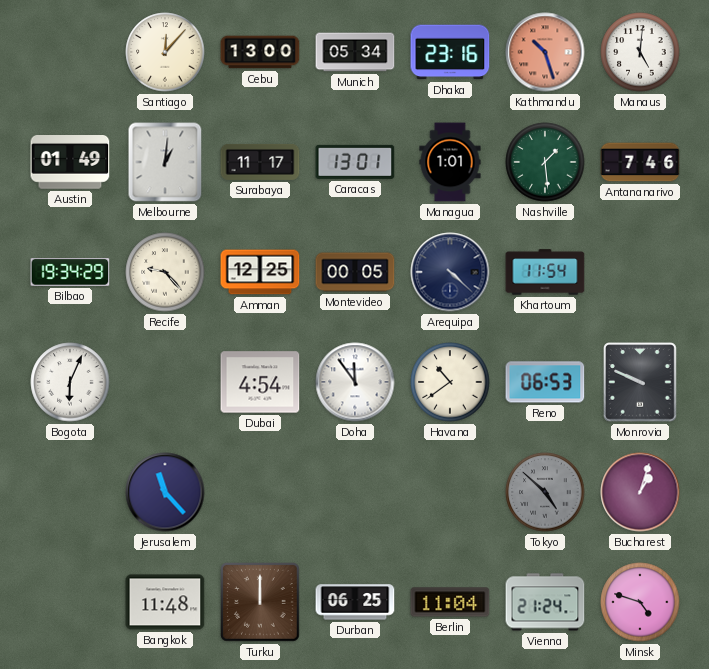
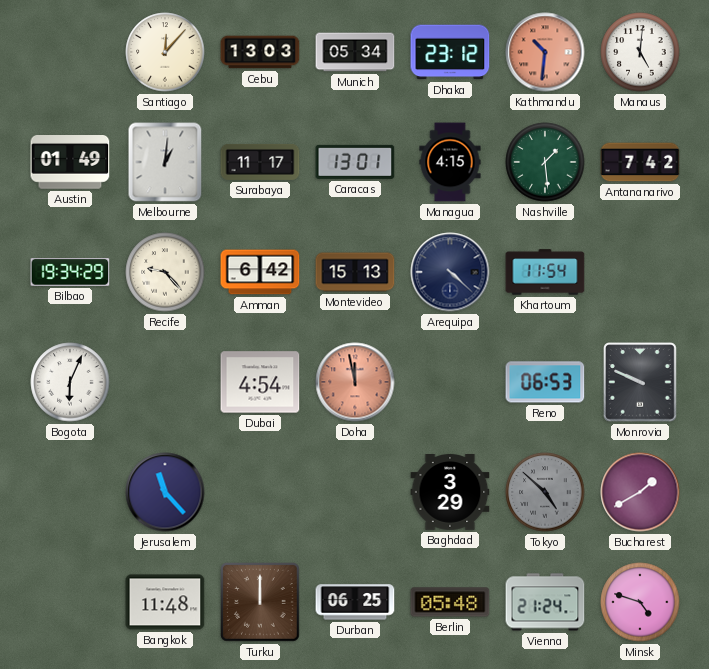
Cebu: 13:00 -> 13:03
Dhaka: 23:16 -> 23:12
Kathmandu: 10:27 -> 10:31
Managua: 1:01 -> 4:15
Antananarivo: 7:46 -> 7:42
Amman: 12:25 -> 6:42
Montevideo: 00:05 -> 15:13
Doha: 11:54 -> 11:58
Doha dial: white -> salmon
Havana: 10:39 -> none
Baghdad: none -> 3:29
Bucharest: 1:03 -> 1:40
Berlin: 11:04 -> 05:48
